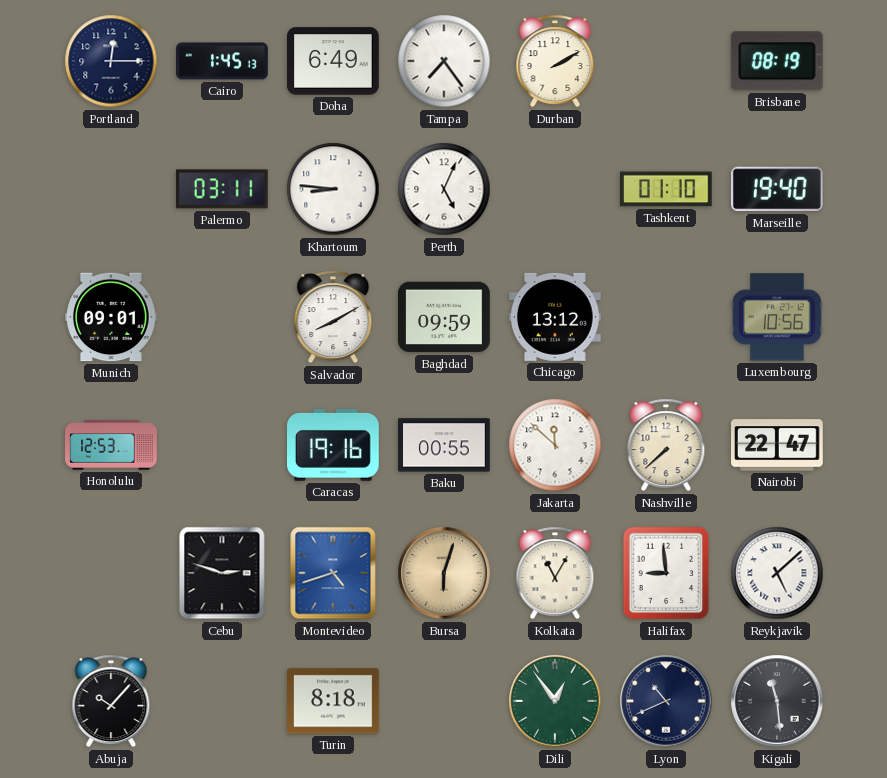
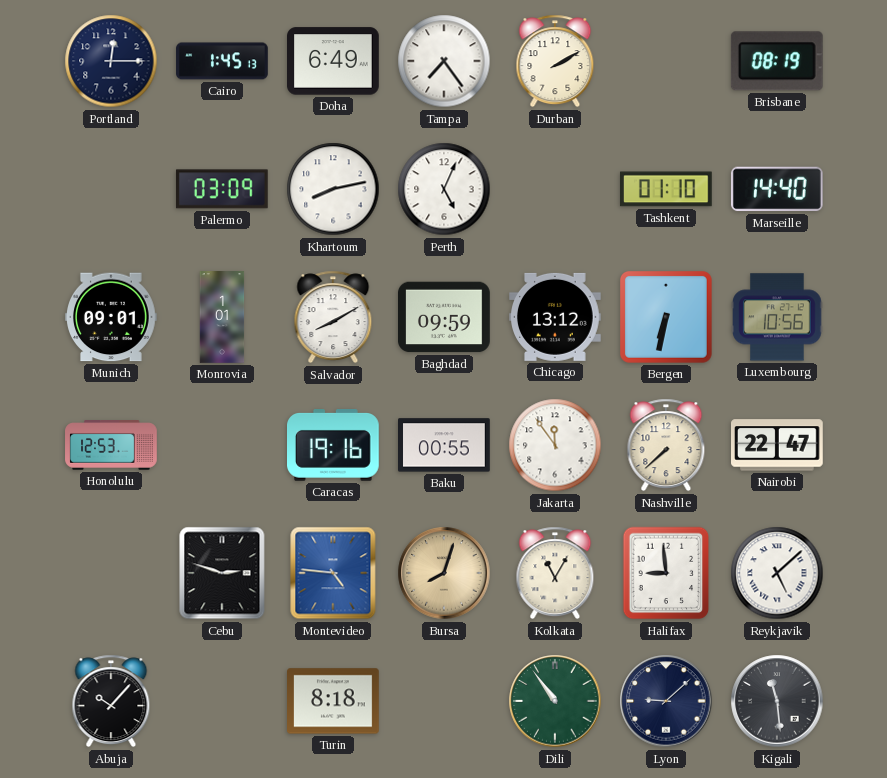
Palermo: 03:11 -> 03:09
Khartoum: 8:46 -> 8:13
Marseille: 19:40 -> 14:40
Monrovia: none -> 1:01
Bergen: none -> 6:32
Jakarta: 11:52 -> 11:54
Montevideo: 4:42 -> 4:46
Bursa: 6:03 -> 8:03
Dili: 12:54 -> 10:54
Lyon: 10:41 -> 9:08
